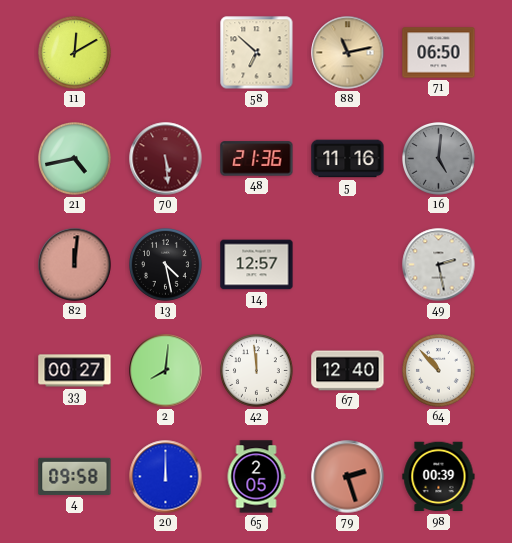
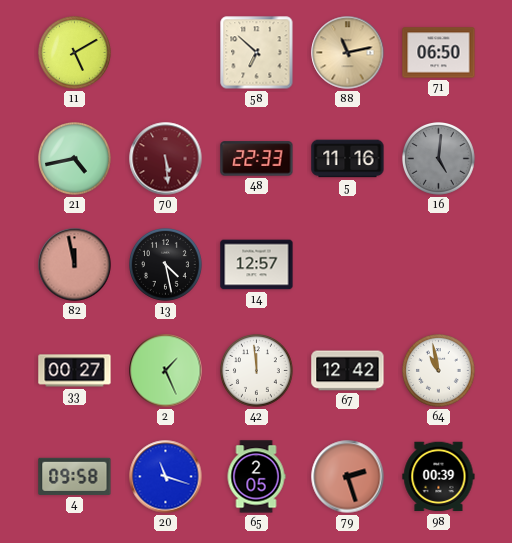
11: 12:10 -> 5:10
48: 21:36 -> 22:33
82: 12:01 -> 11:58
49: 2:28 -> none
2: 8:01 -> 1:26
67: 12:40 -> 12:42
64: 10:53 -> 10:58
20: 12:00 -> 11:18
